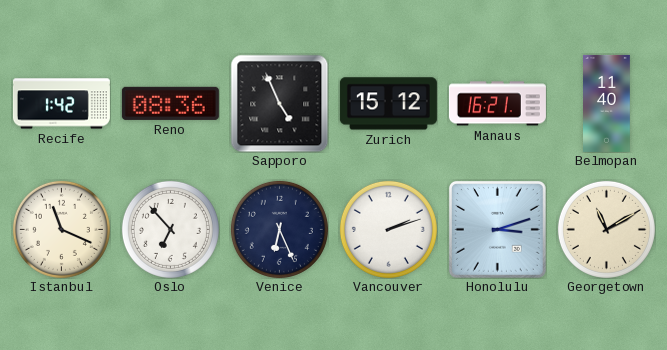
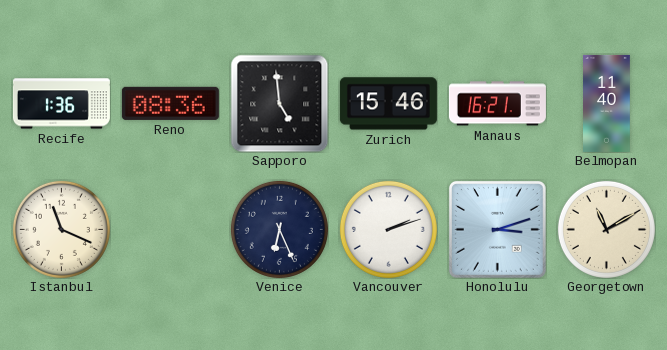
Recife: 1:42 -> 1:36
Sapporo: 4:56 -> 4:59
Zurich: 15:12 -> 15:46
Oslo: 6:53 -> none
